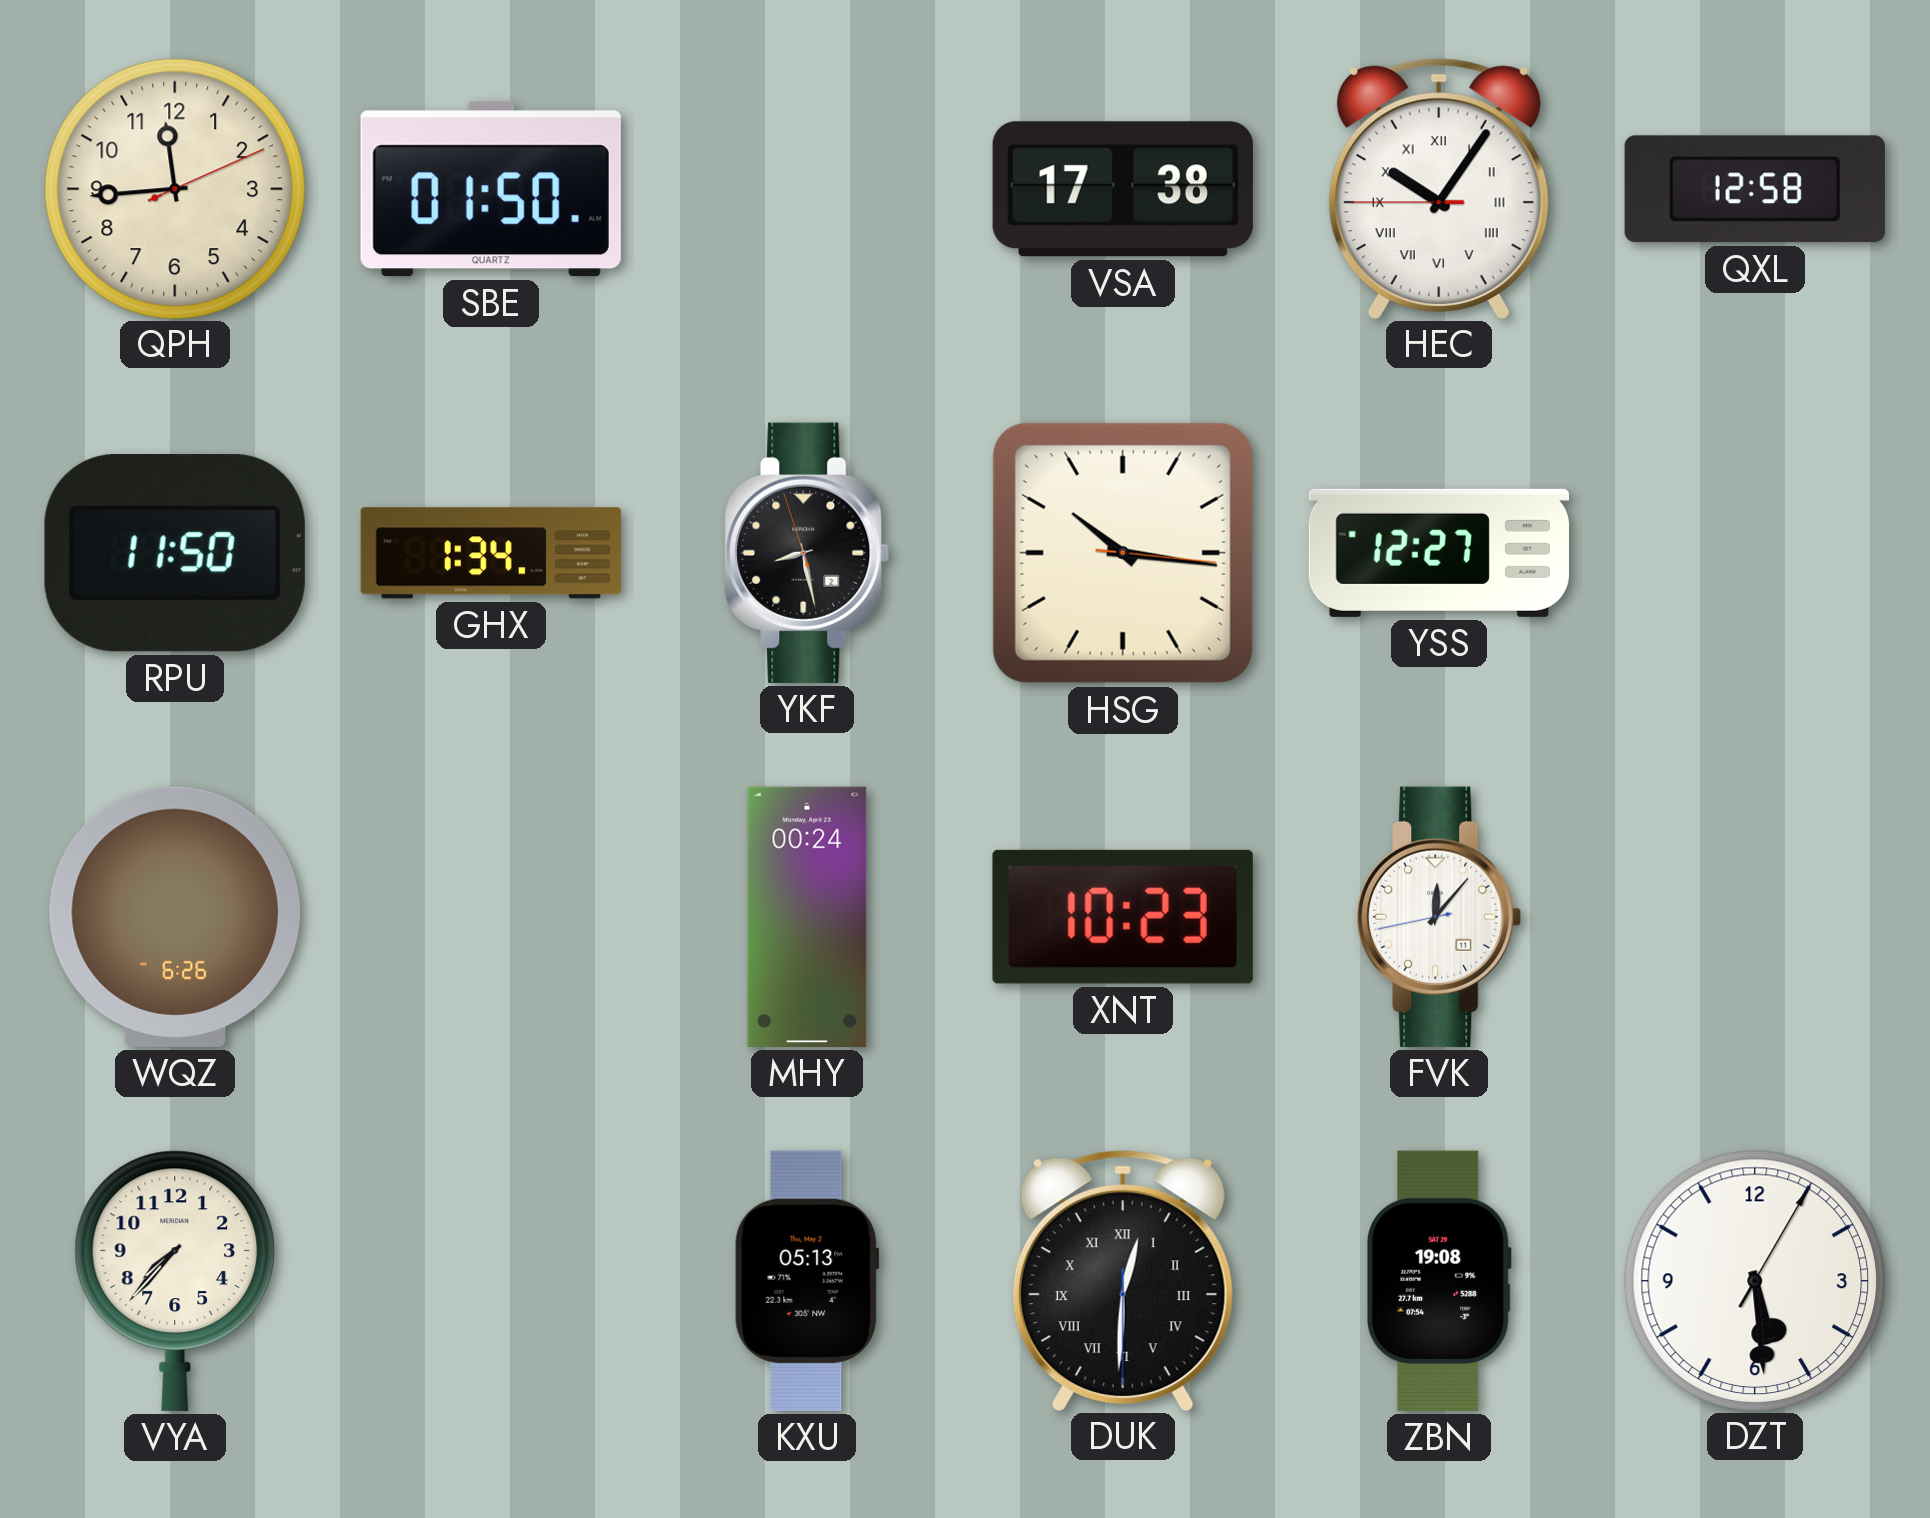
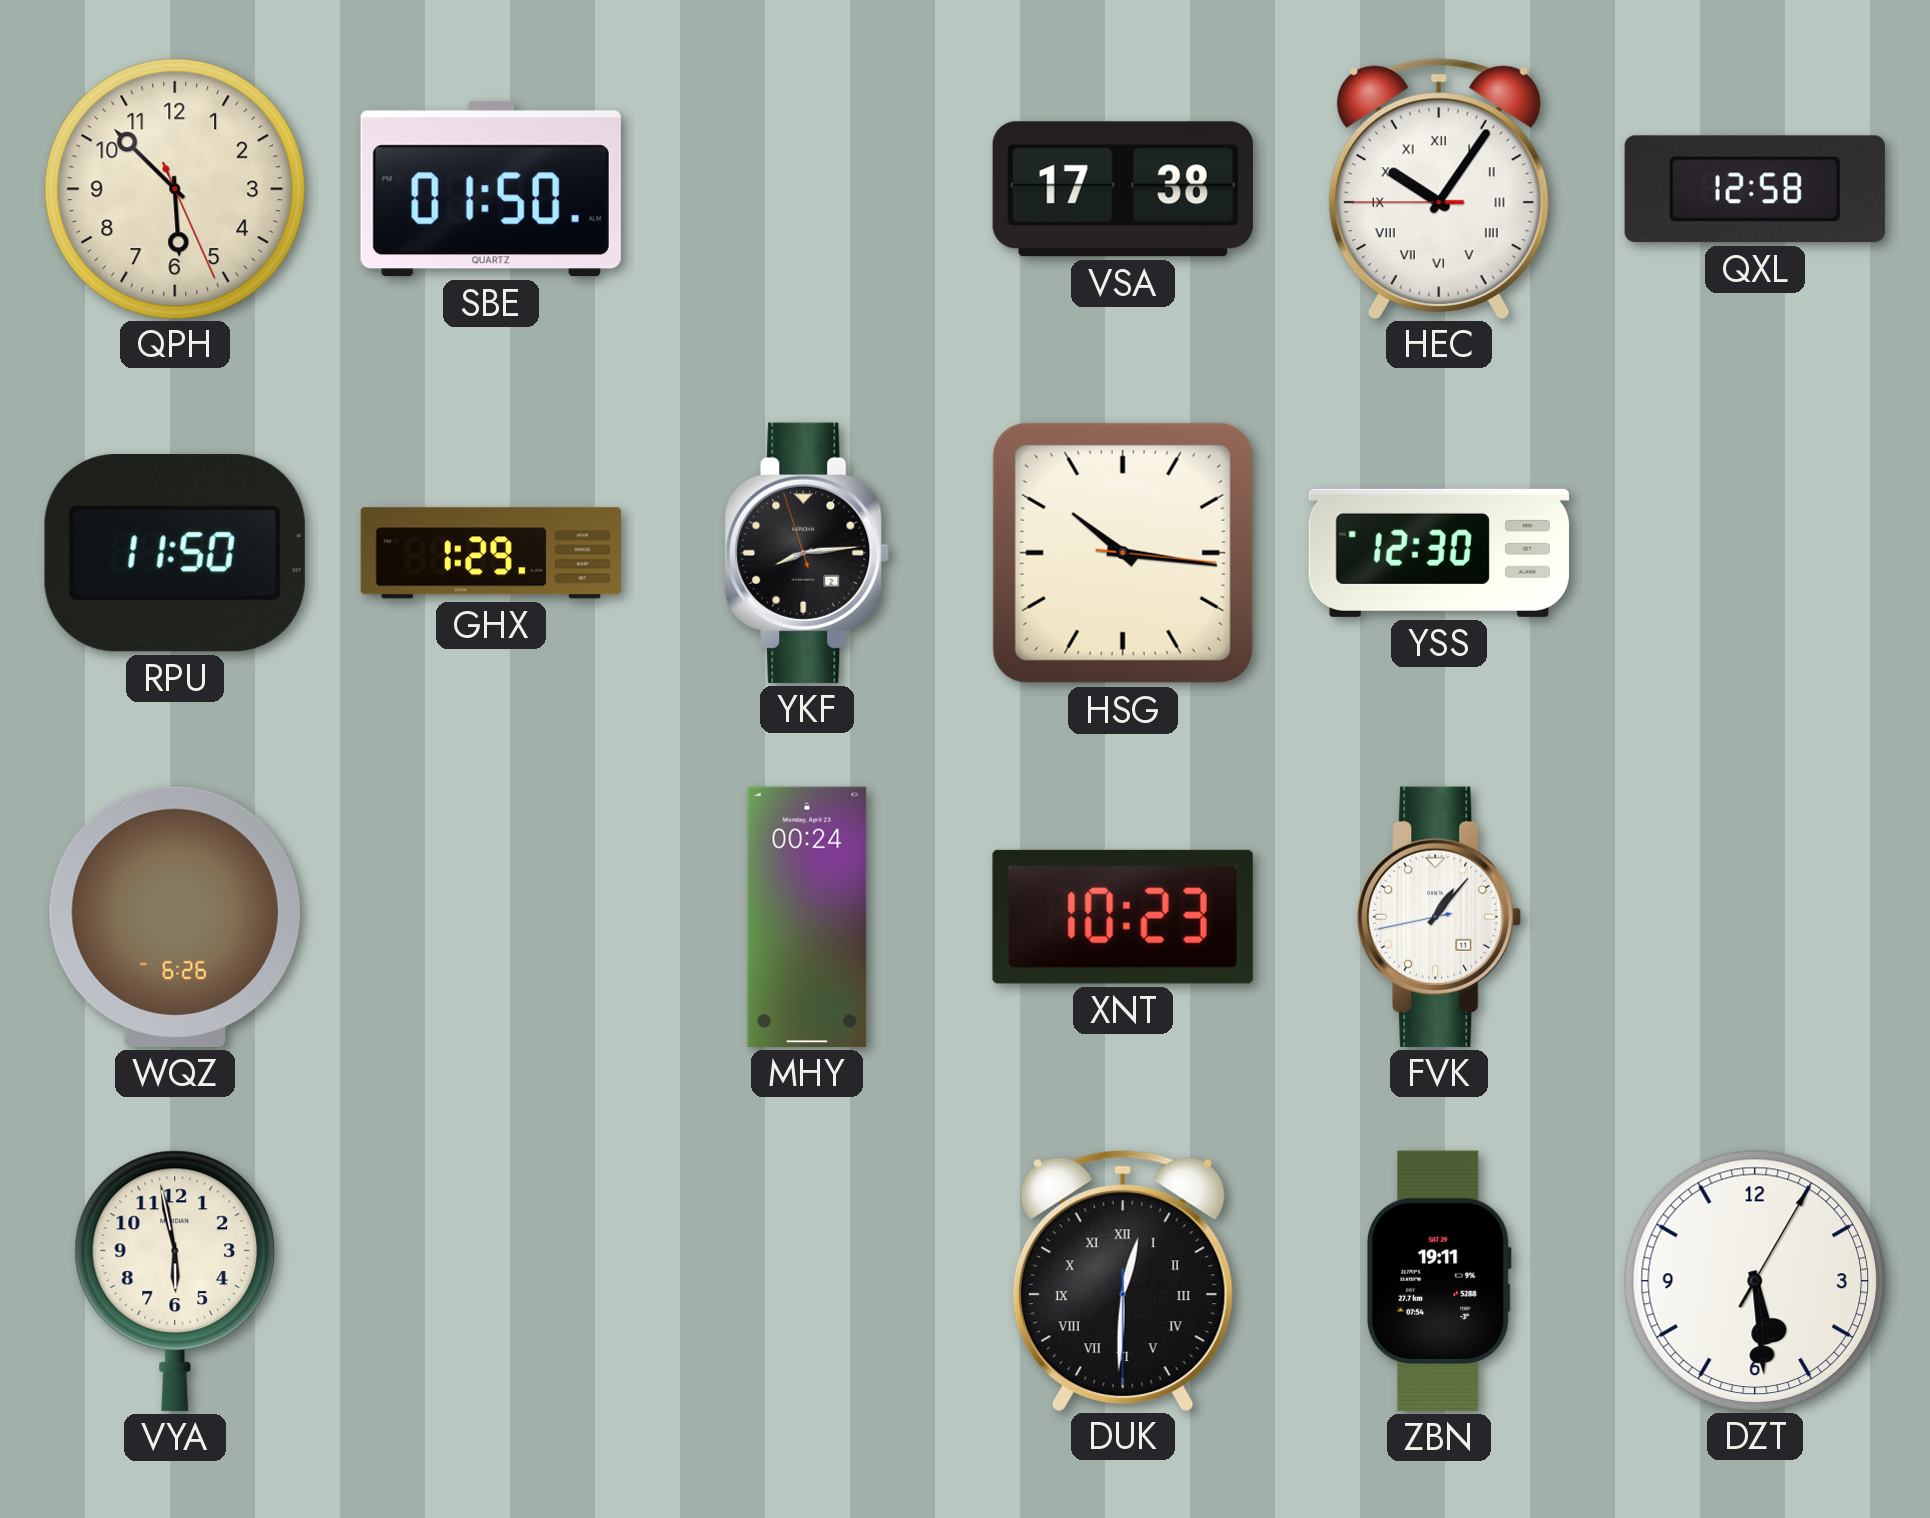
QPH: 11:44 -> 5:52
GHX: 1:34 -> 1:29
YKF: 8:27 -> 8:13
YSS: 12:27 -> 12:30
FVK: 12:06 -> 1:06
VYA: 7:37 -> 5:58
KXU: 05:13 -> none
ZBN: 19:08 -> 19:11
